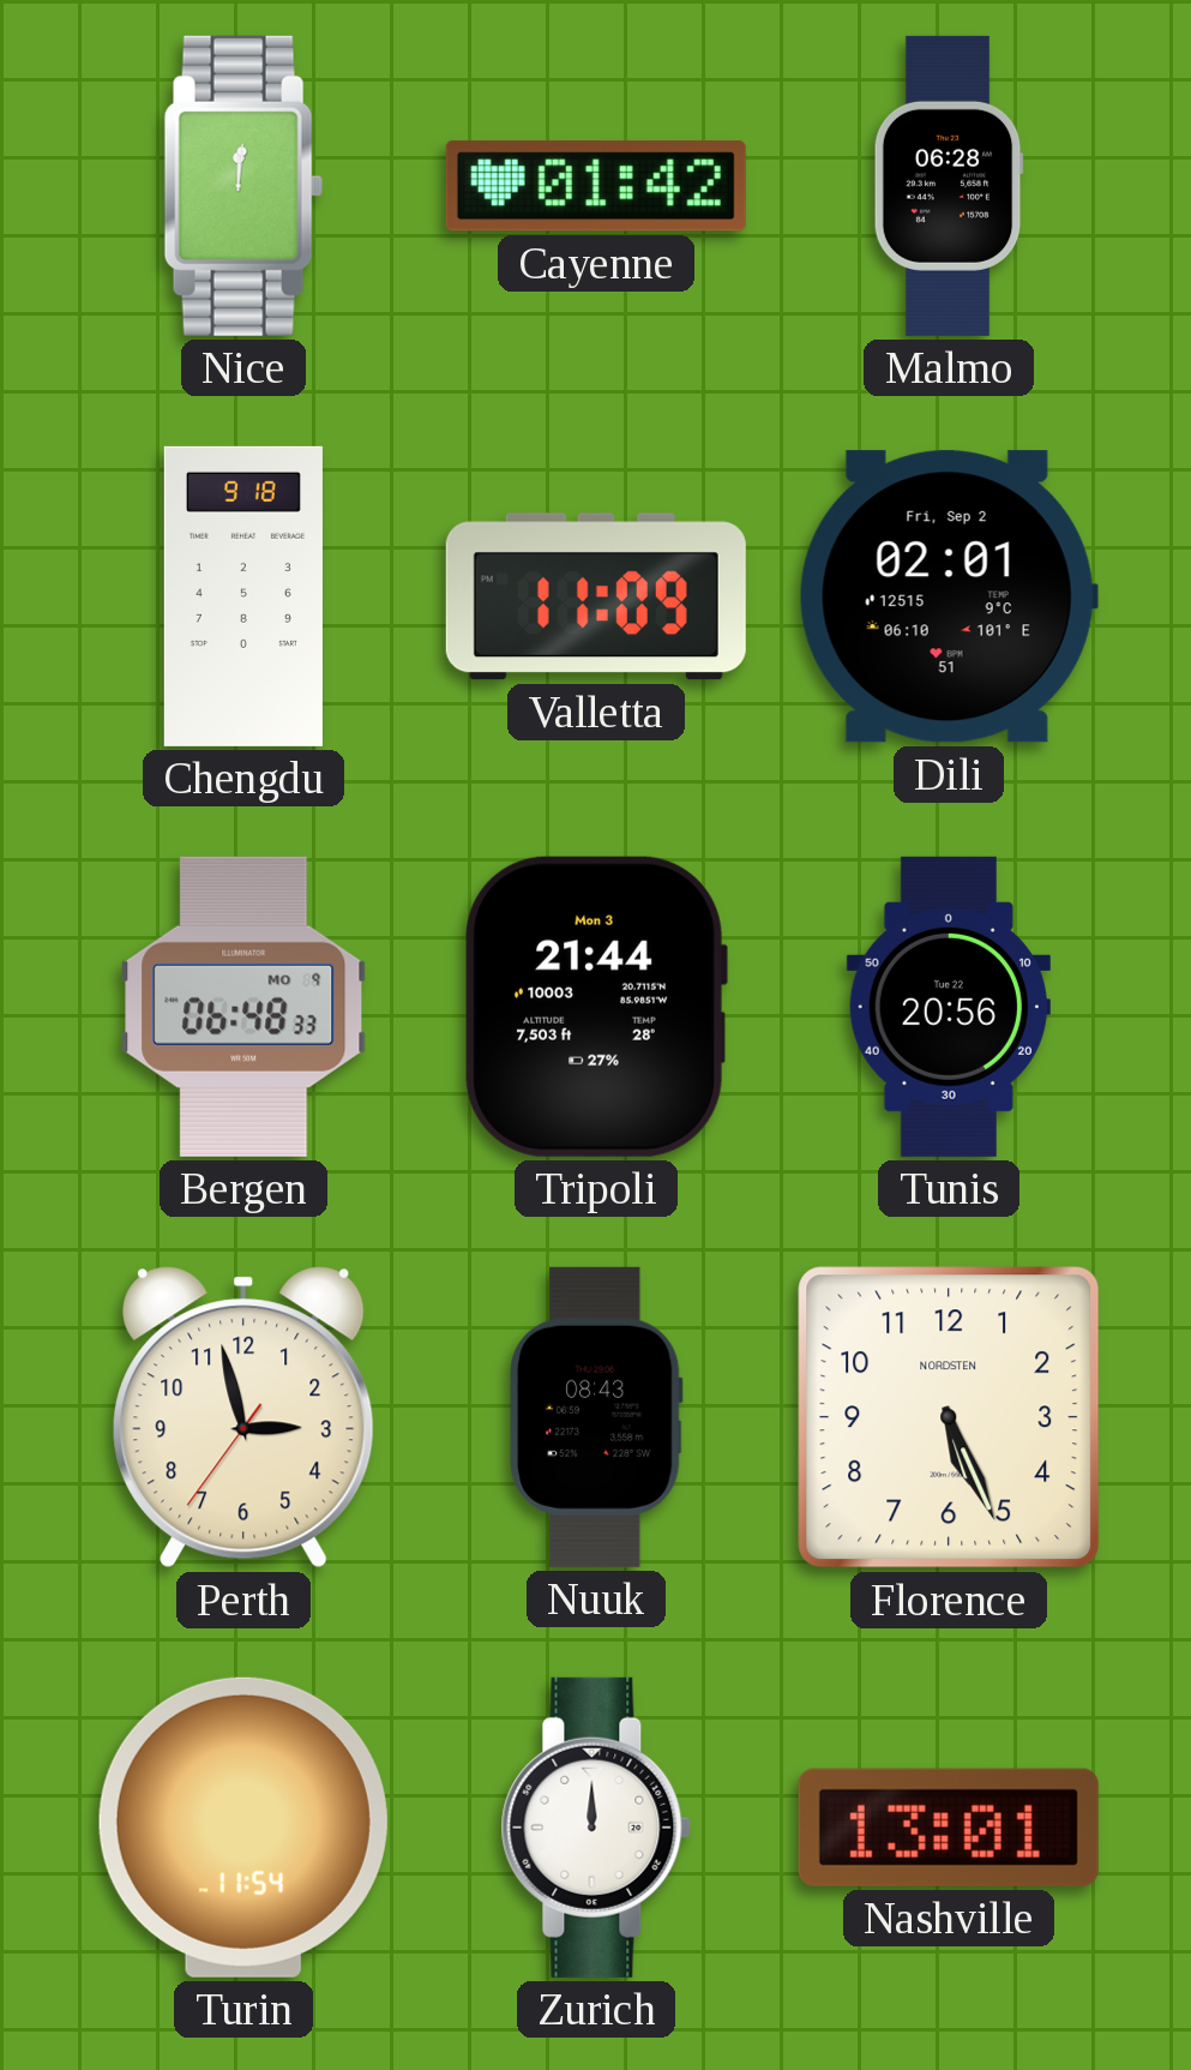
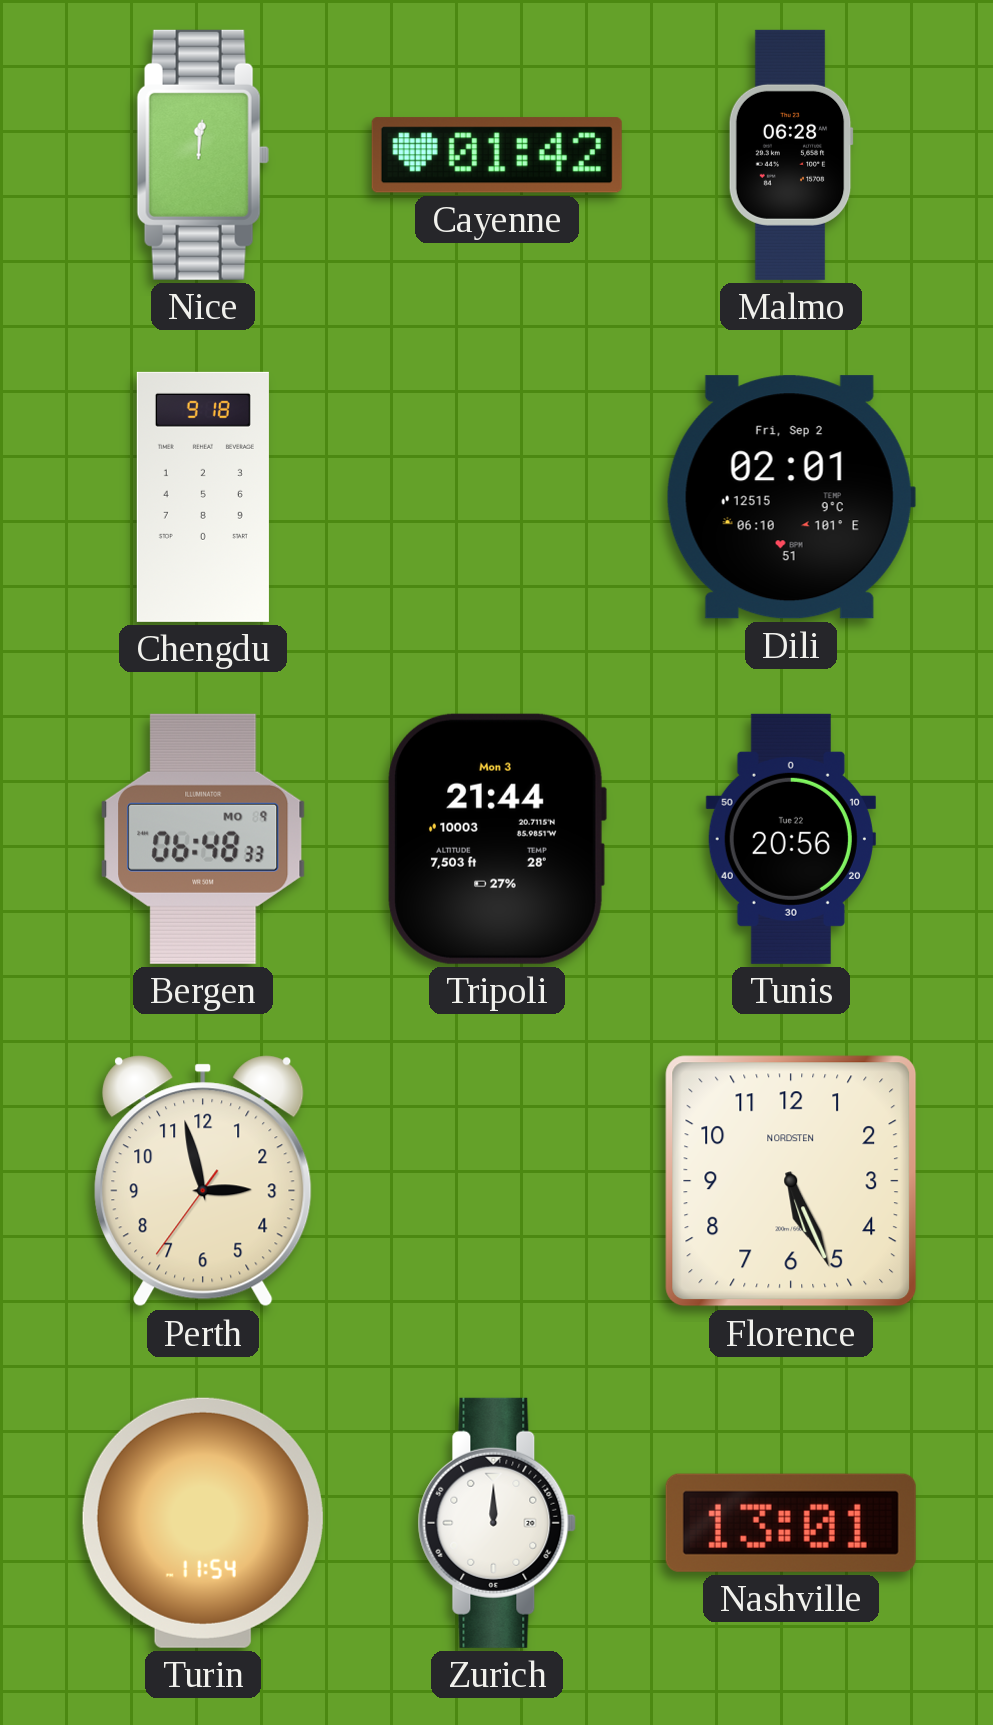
Valletta: 11:09 -> none
Nuuk: 08:43 -> none
